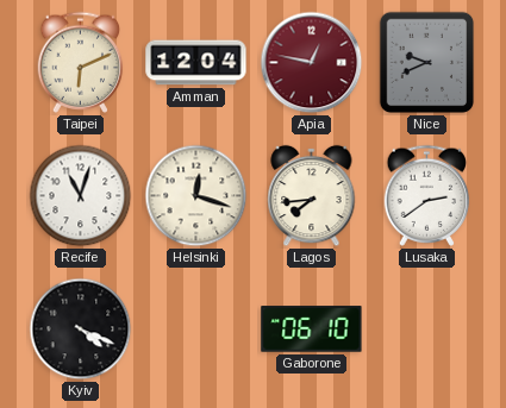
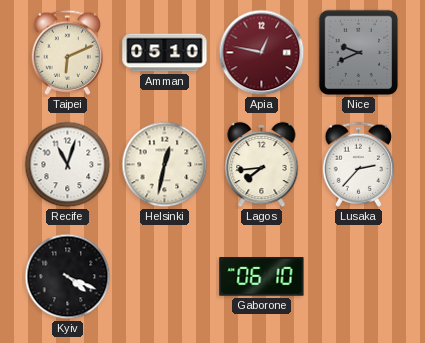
Amman: 12:04 -> 05:10
Helsinki: 12:18 -> 12:32
Lusaka: 2:39 -> 2:37
